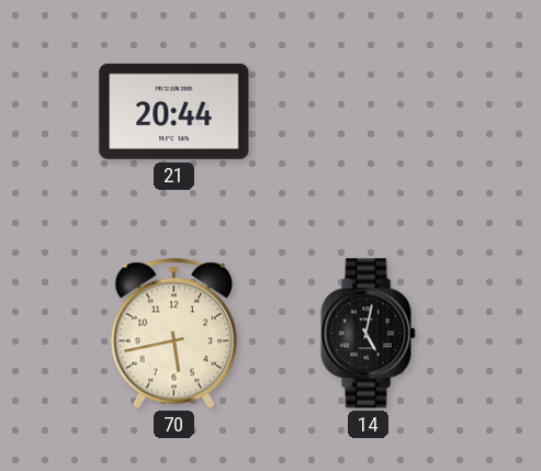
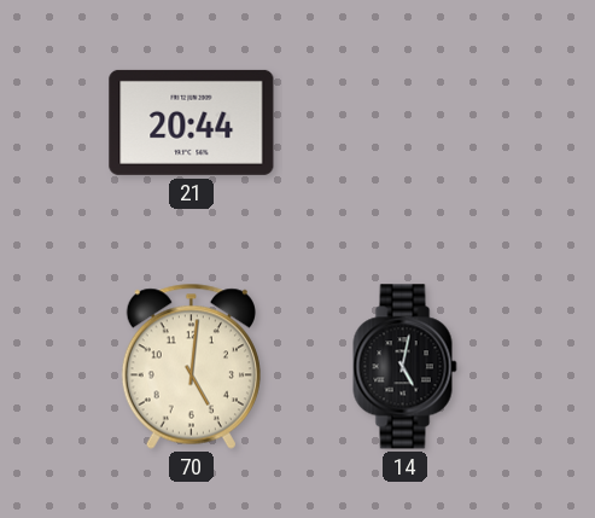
70: 5:43 -> 5:01
